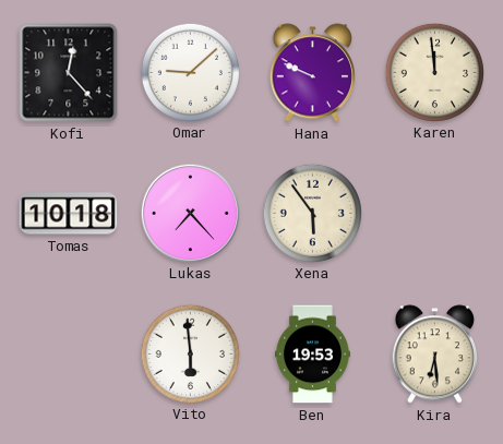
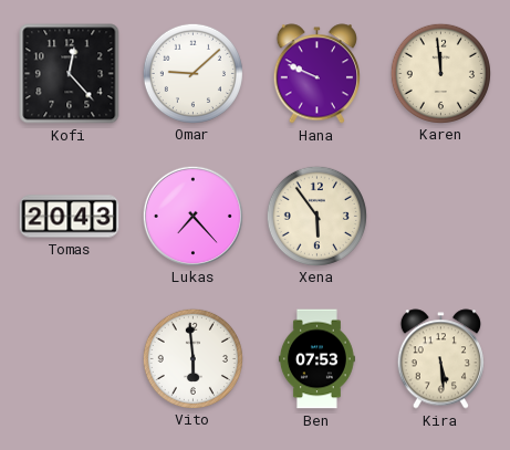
Tomas: 10:18 -> 20:43
Ben: 19:53 -> 07:53
Kira: 6:29 -> 5:29
